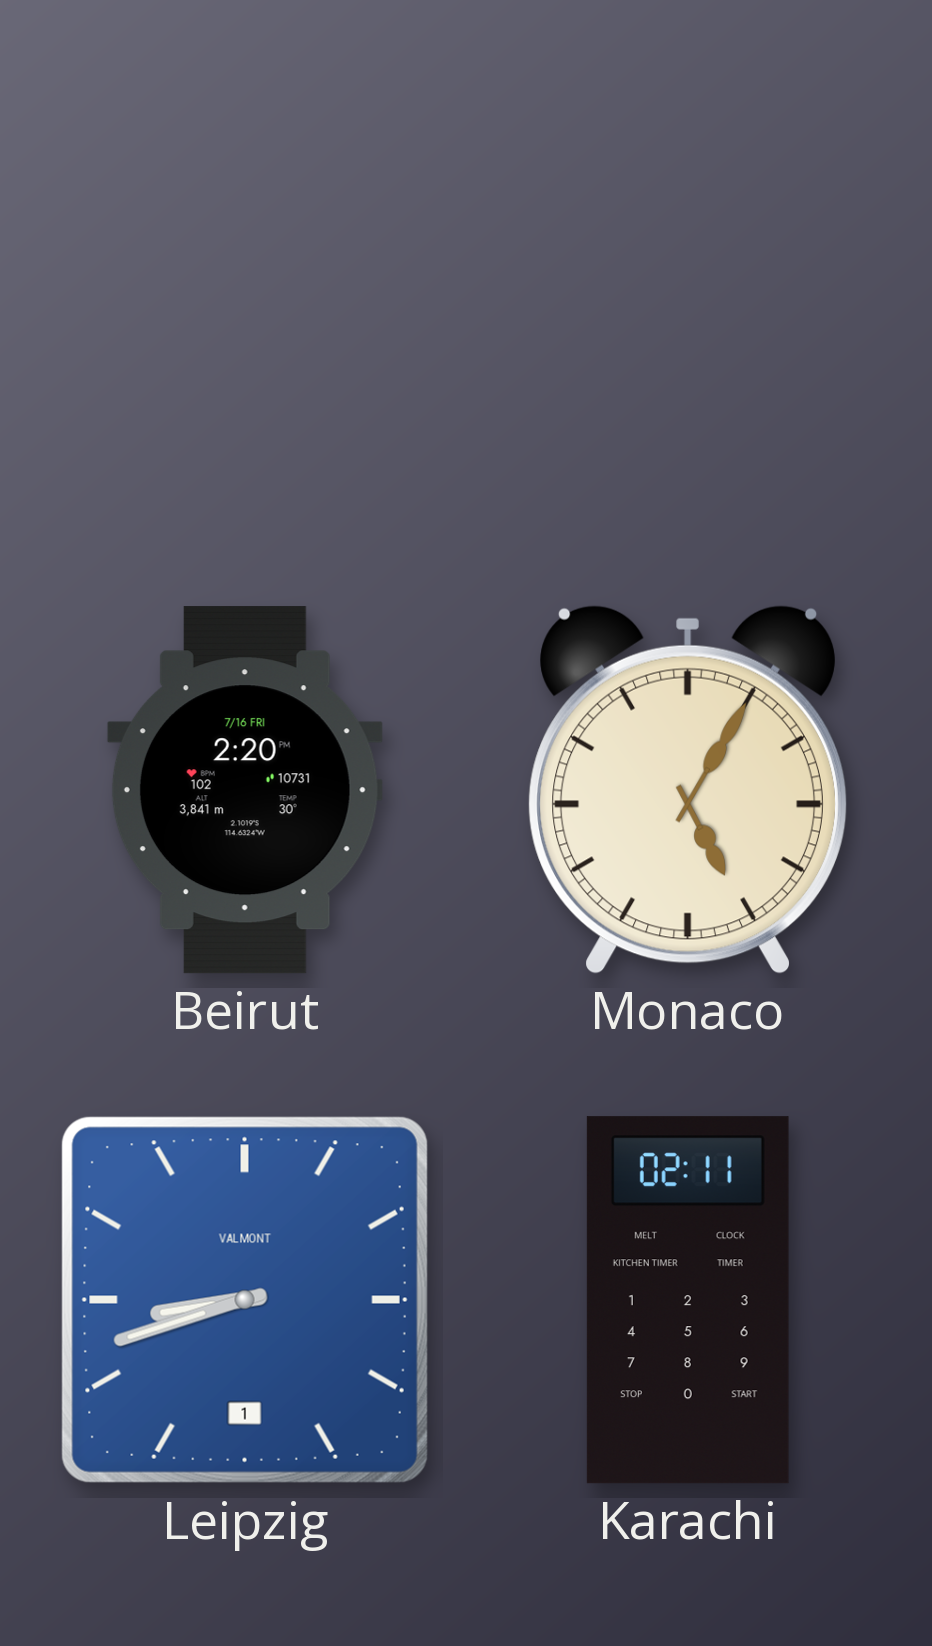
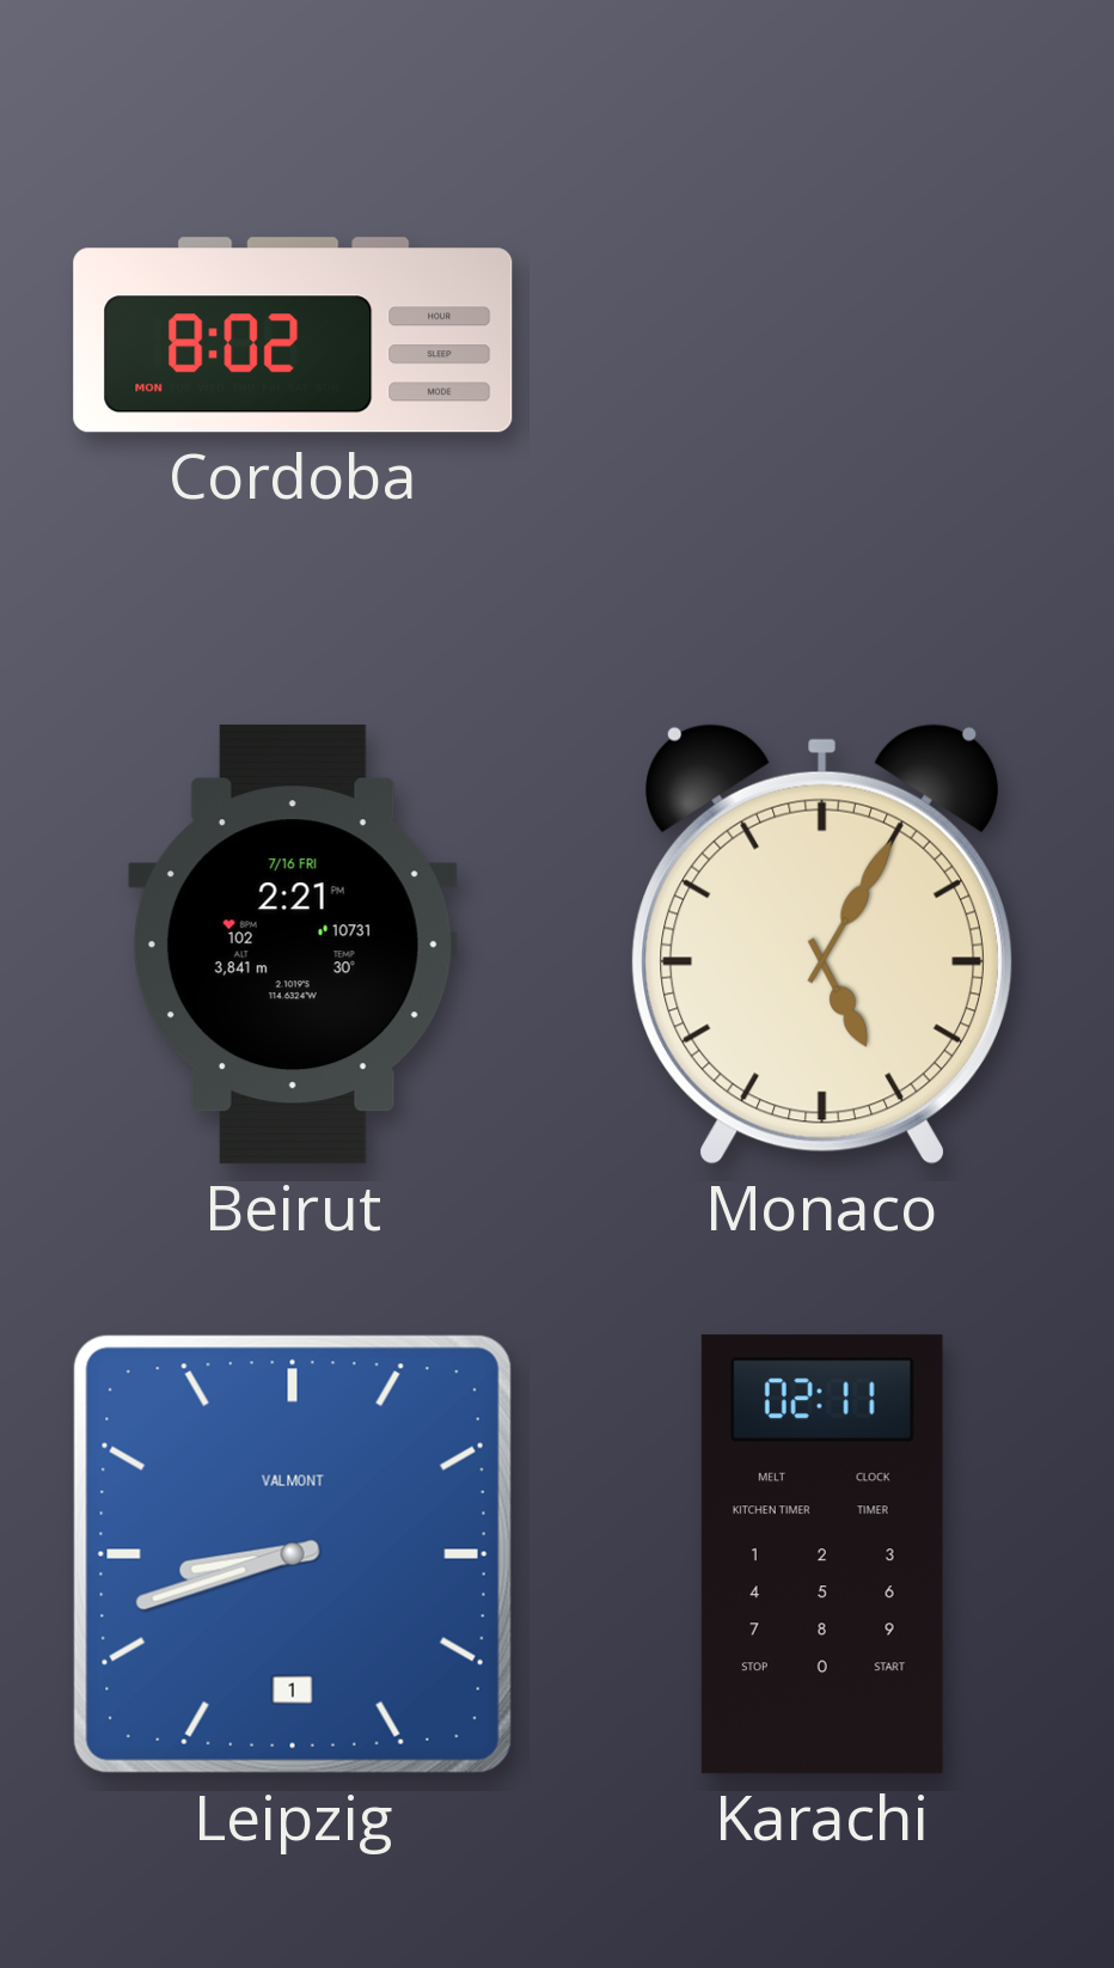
Cordoba: none -> 8:02
Beirut: 2:20 -> 2:21
